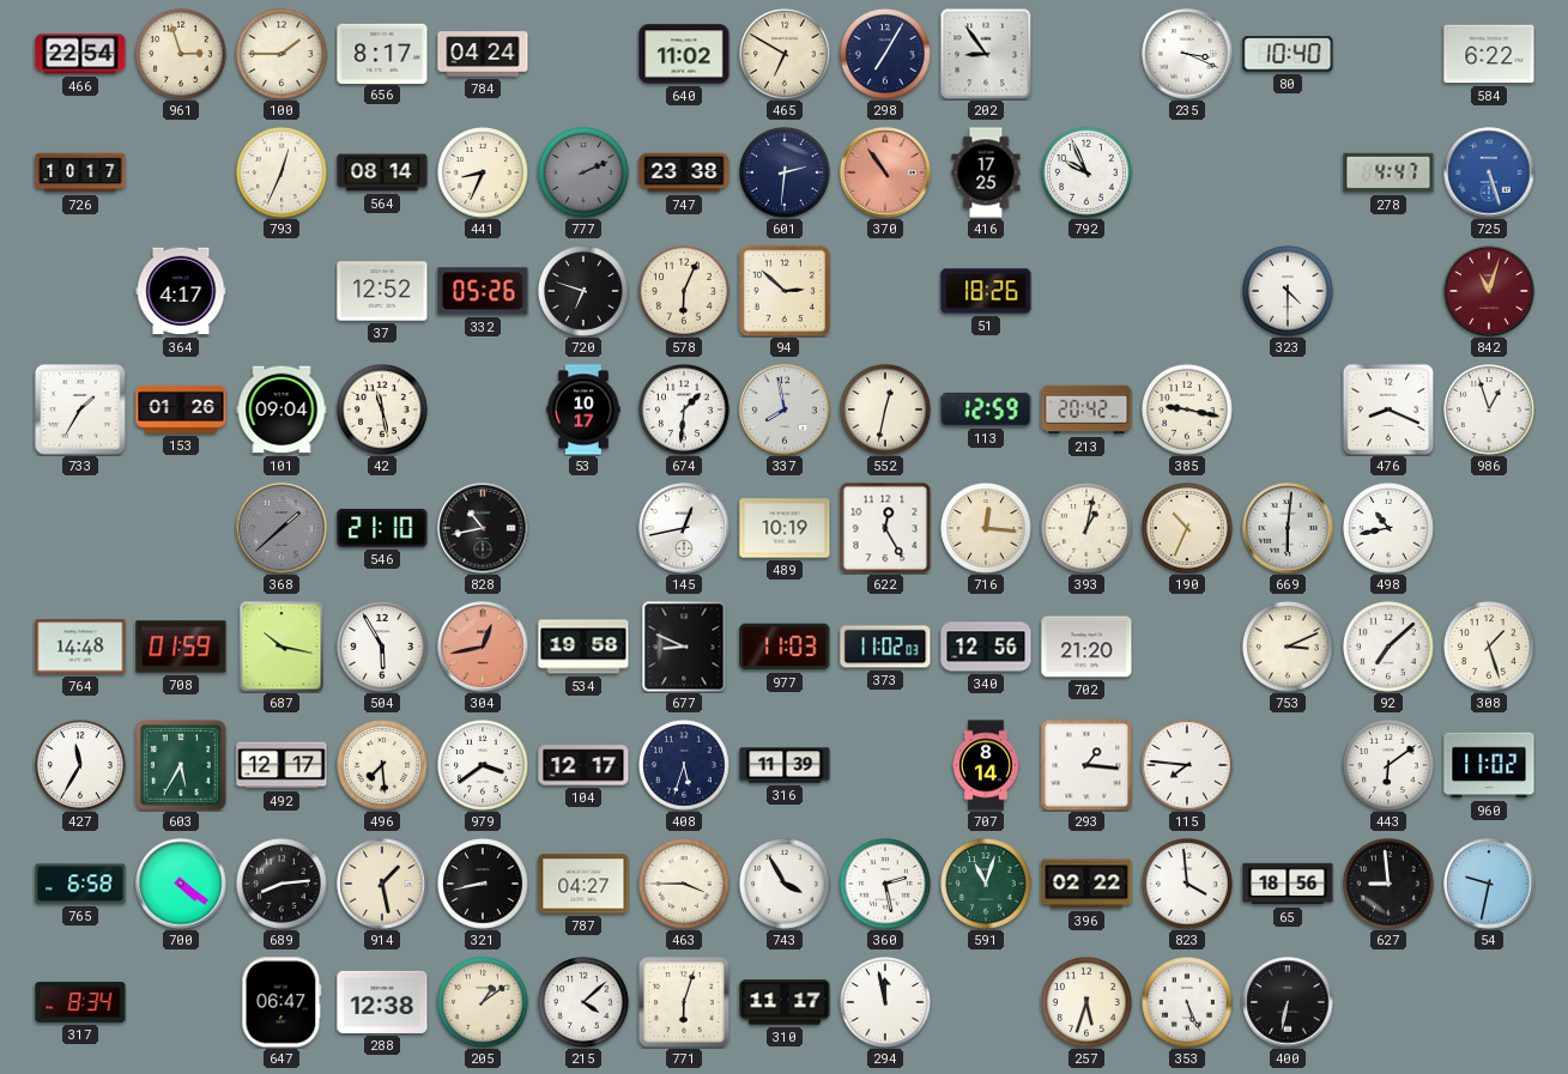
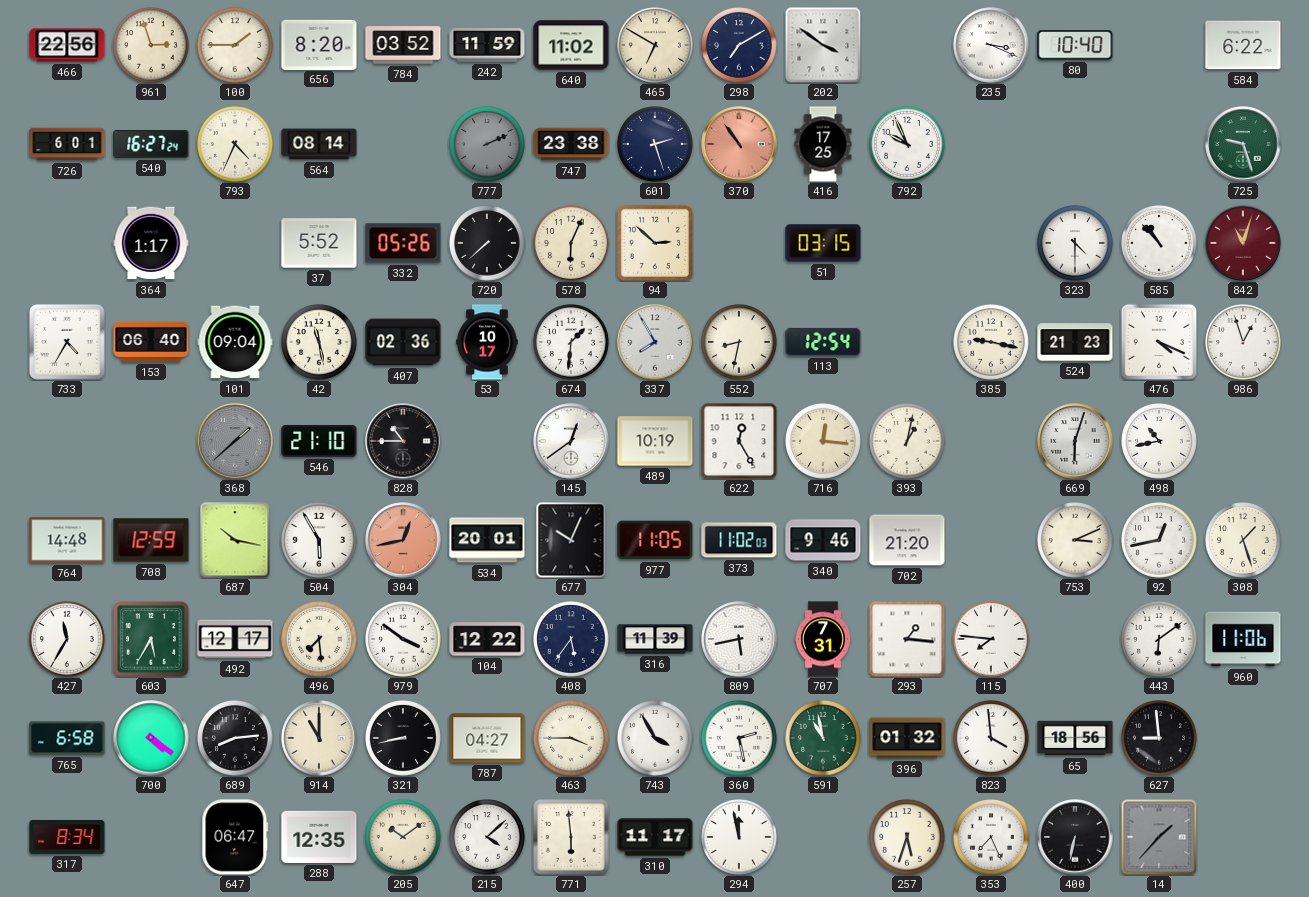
466: 22:54 -> 22:56
656: 8:17 -> 8:20
784: 04:24 -> 03:52
242: none -> 11:59
298: 7:05 -> 7:10
202: 8:54 -> 3:51
726: 10:17 -> 6:01
540: none -> 16:27
793: 12:34 -> 4:34
441: 8:34 -> none
601: 2:31 -> 2:27
278: 4:47 -> none
725: 5:27 -> 9:27
725 dial: blue -> green
364: 4:17 -> 1:17
37: 12:52 -> 5:52
720: 6:48 -> 7:38
51: 18:26 -> 03:15
585: none -> 10:53
733: 1:35 -> 4:35
153: 01:26 -> 06:40
407: none -> 02:36
337: 7:58 -> 7:55
552: 12:32 -> 8:32
113: 12:59 -> 12:54
213: 20:42 -> none
524: none -> 21:23
476: 8:19 -> 4:19
828: 10:43 -> 10:45
145: 12:43 -> 12:39
190: 10:34 -> none
669: 6:01 -> 6:03
708: 01:59 -> 12:59
534: 19:58 -> 20:01
677: 8:49 -> 10:04
977: 11:03 -> 11:05
340: 12:56 -> 9:46
92: 7:08 -> 12:43
979: 3:39 -> 3:51
104: 12:17 -> 12:22
408: 5:33 -> 5:36
809: none -> 5:43
707: 8:14 -> 7:31
960: 11:02 -> 11:06
914: 1:28 -> 11:00
591: 11:03 -> 10:58
396: 02:22 -> 01:32
54: 9:32 -> none
288: 12:38 -> 12:35
205: 1:09 -> 10:09
771: 6:03 -> 5:59
353: 5:26 -> 7:26
14: none -> 1:37
